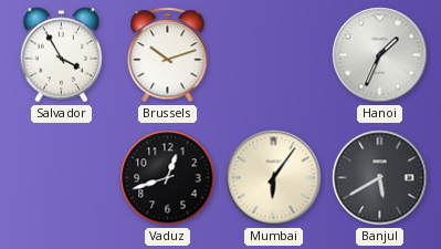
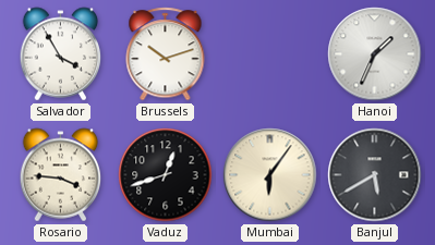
Rosario: none -> 3:46
